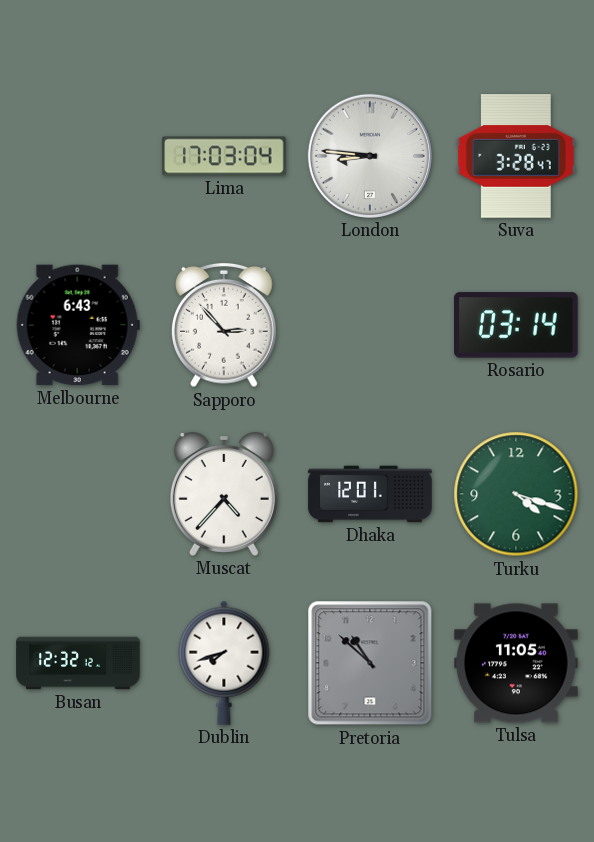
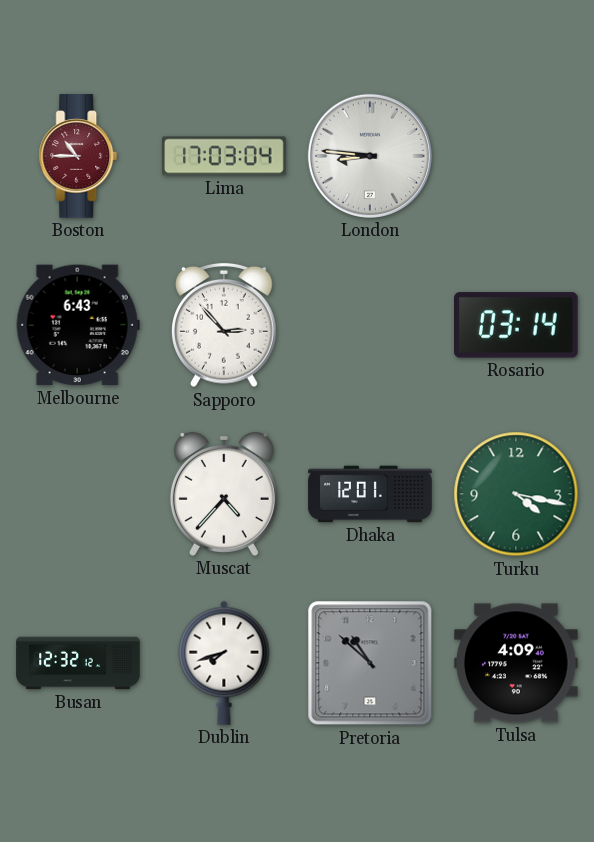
Boston: none -> 10:45
Suva: 3:28 -> none
Turku: 4:18 -> 4:17
Tulsa: 11:05 -> 4:09
